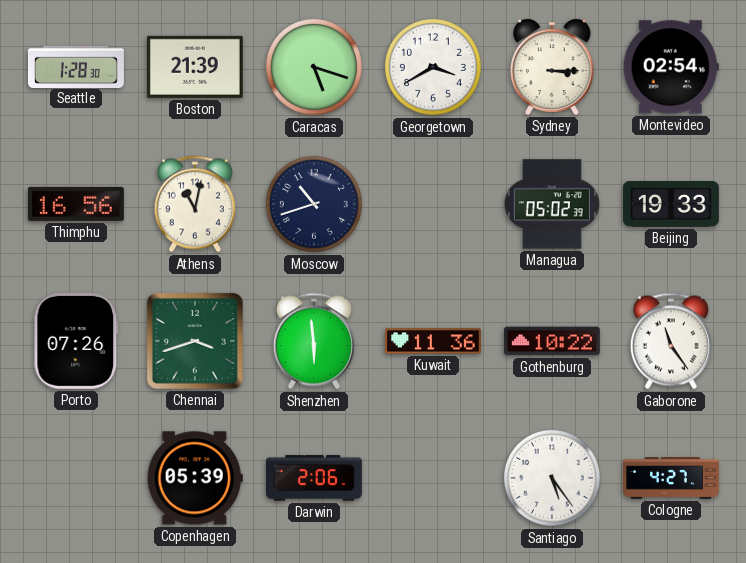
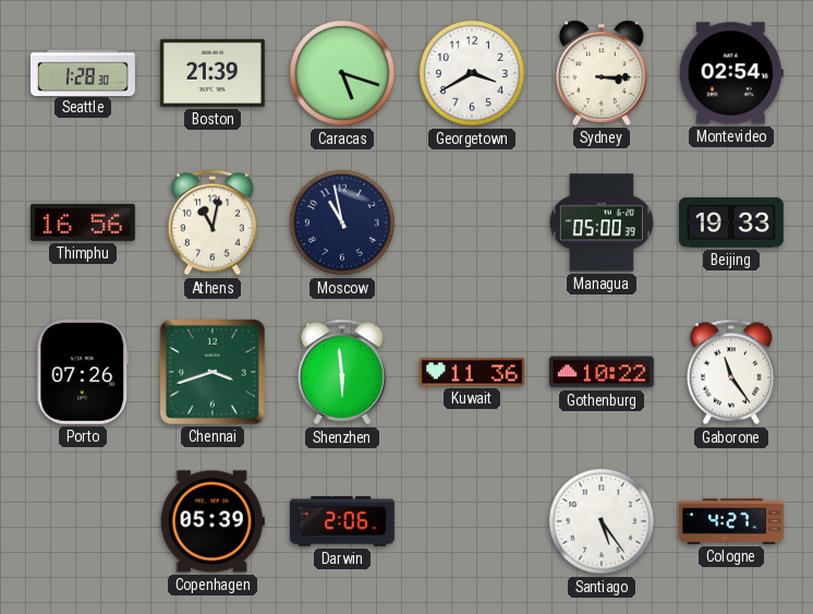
Moscow: 10:42 -> 10:58
Managua: 05:02 -> 05:00
